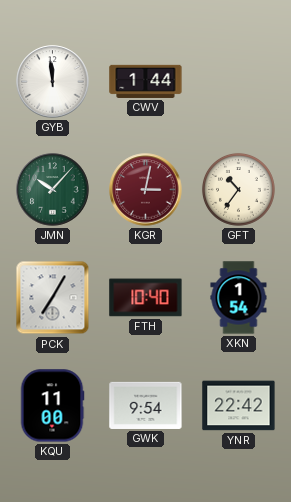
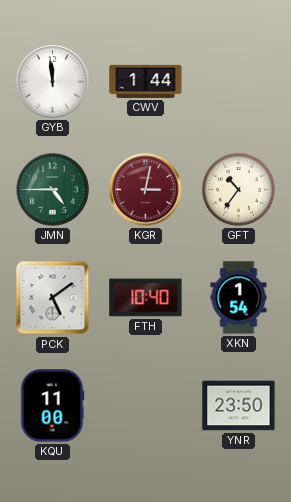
JMN: 10:07 -> 4:45
PCK: 7:05 -> 5:09
GWK: 9:54 -> none
YNR: 22:42 -> 23:50
